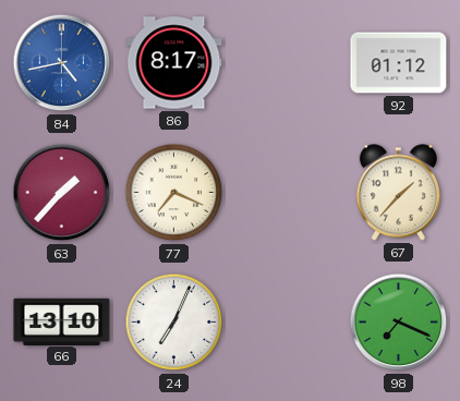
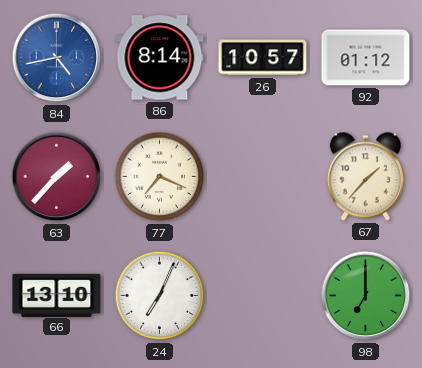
86: 8:17 -> 8:14
26: none -> 10:57
98: 7:19 -> 7:00
